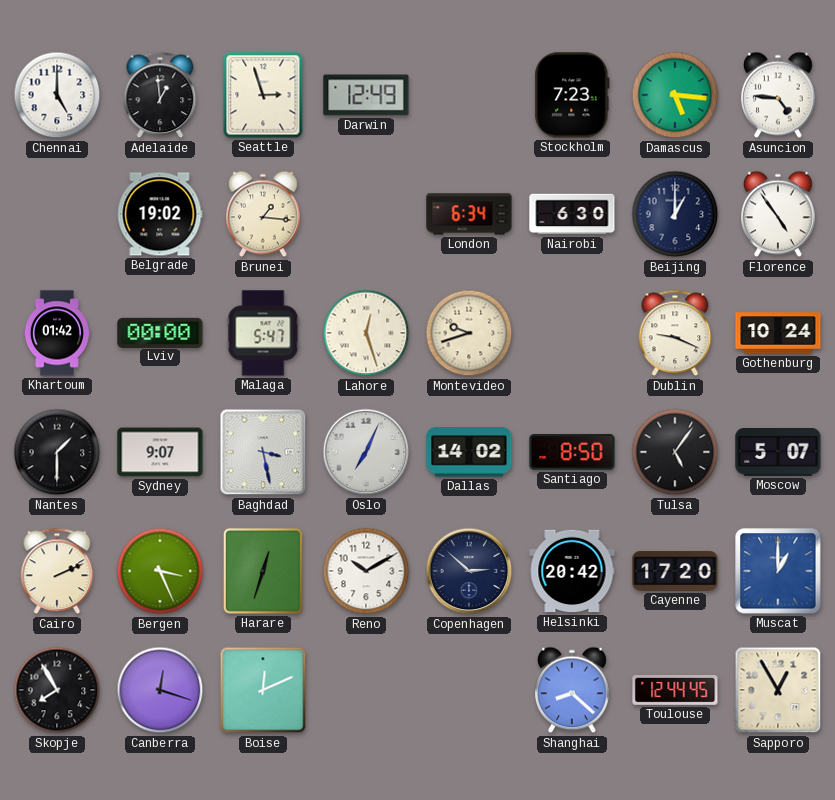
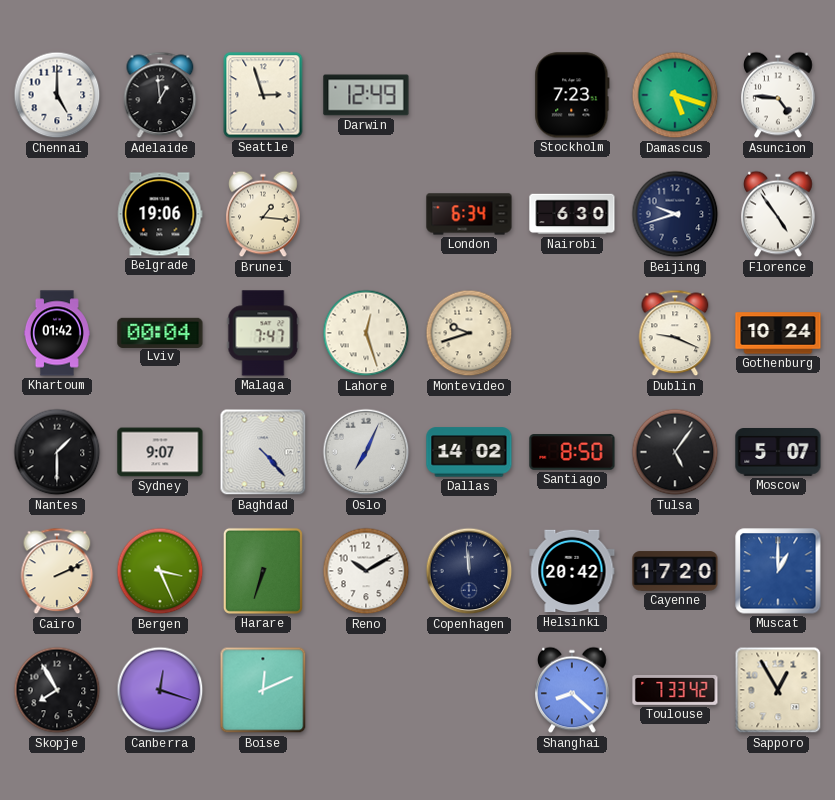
Damascus: 5:16 -> 5:18
Belgrade: 19:02 -> 19:06
Beijing: 1:00 -> 9:42
Lviv: 00:00 -> 00:04
Malaga: 5:47 -> 7:47
Baghdad: 3:28 -> 4:23
Harare: 12:33 -> 6:33
Copenhagen: 2:52 -> 11:59
Toulouse: 12:44 -> 7:33
